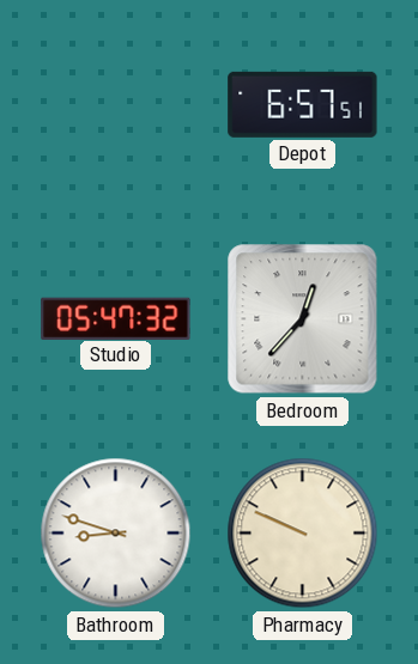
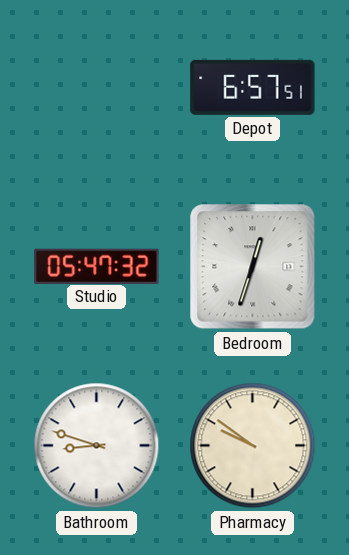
Bedroom: 12:37 -> 12:33
Pharmacy: 9:49 -> 9:51
